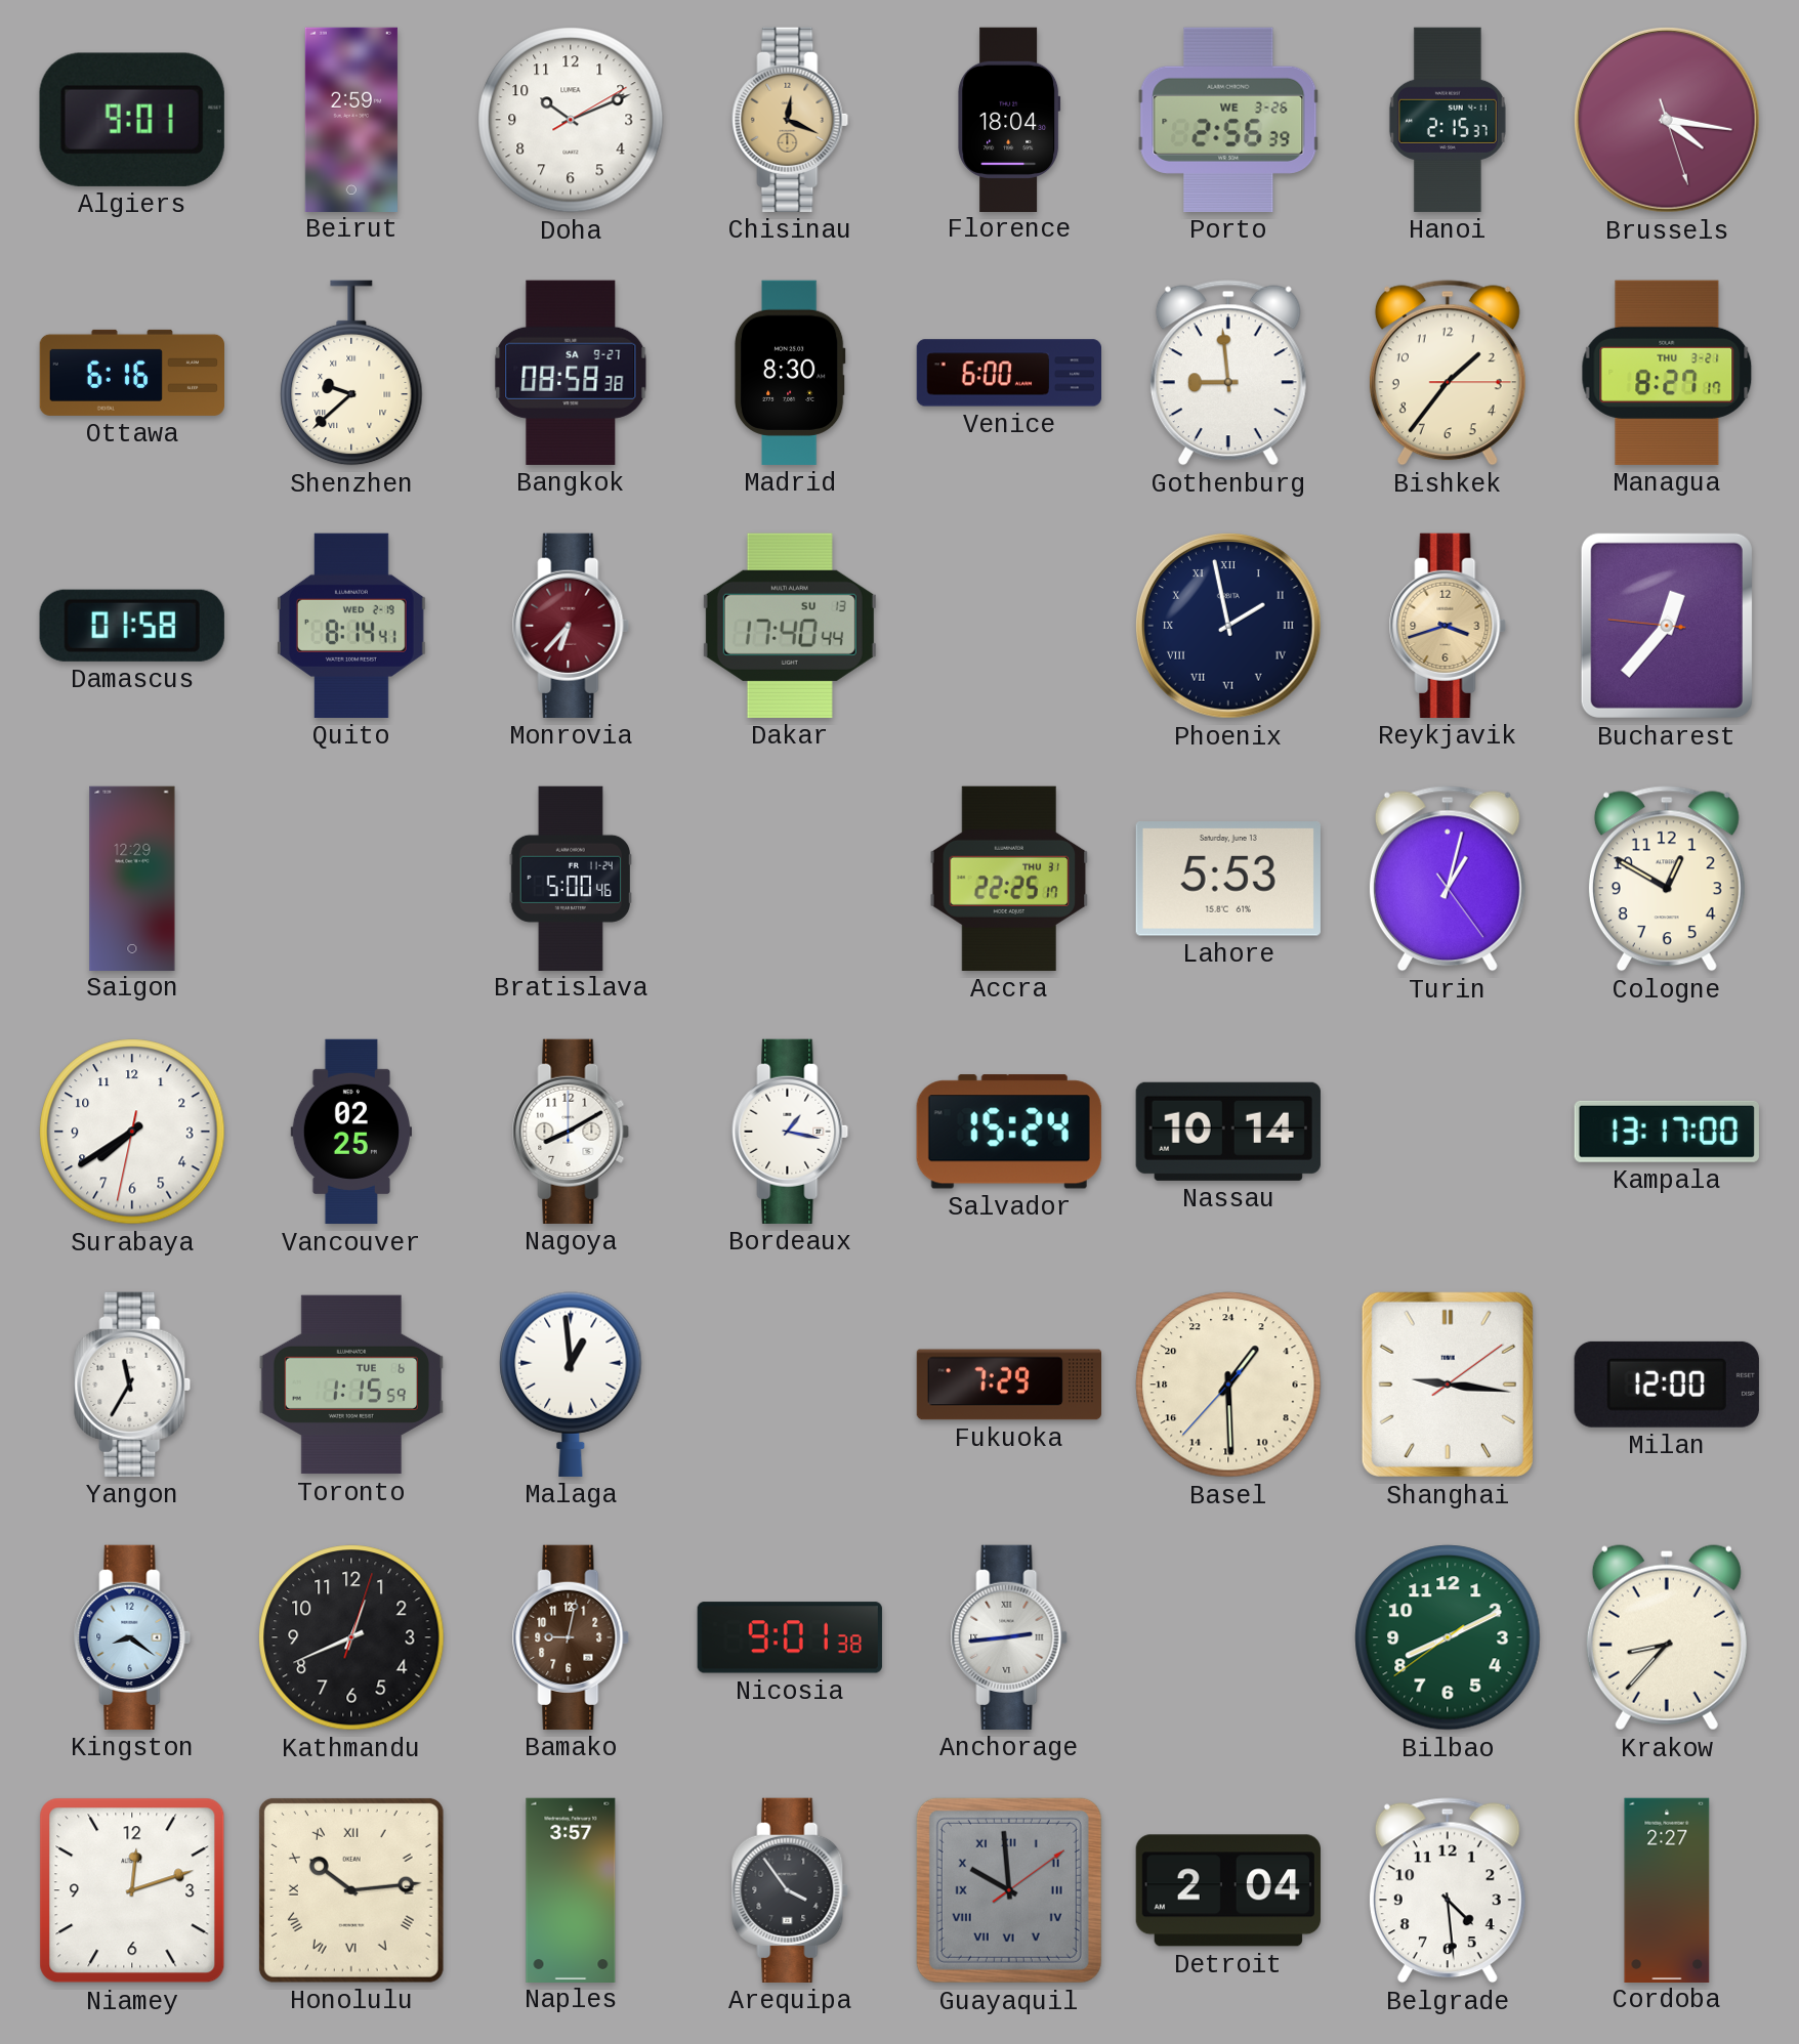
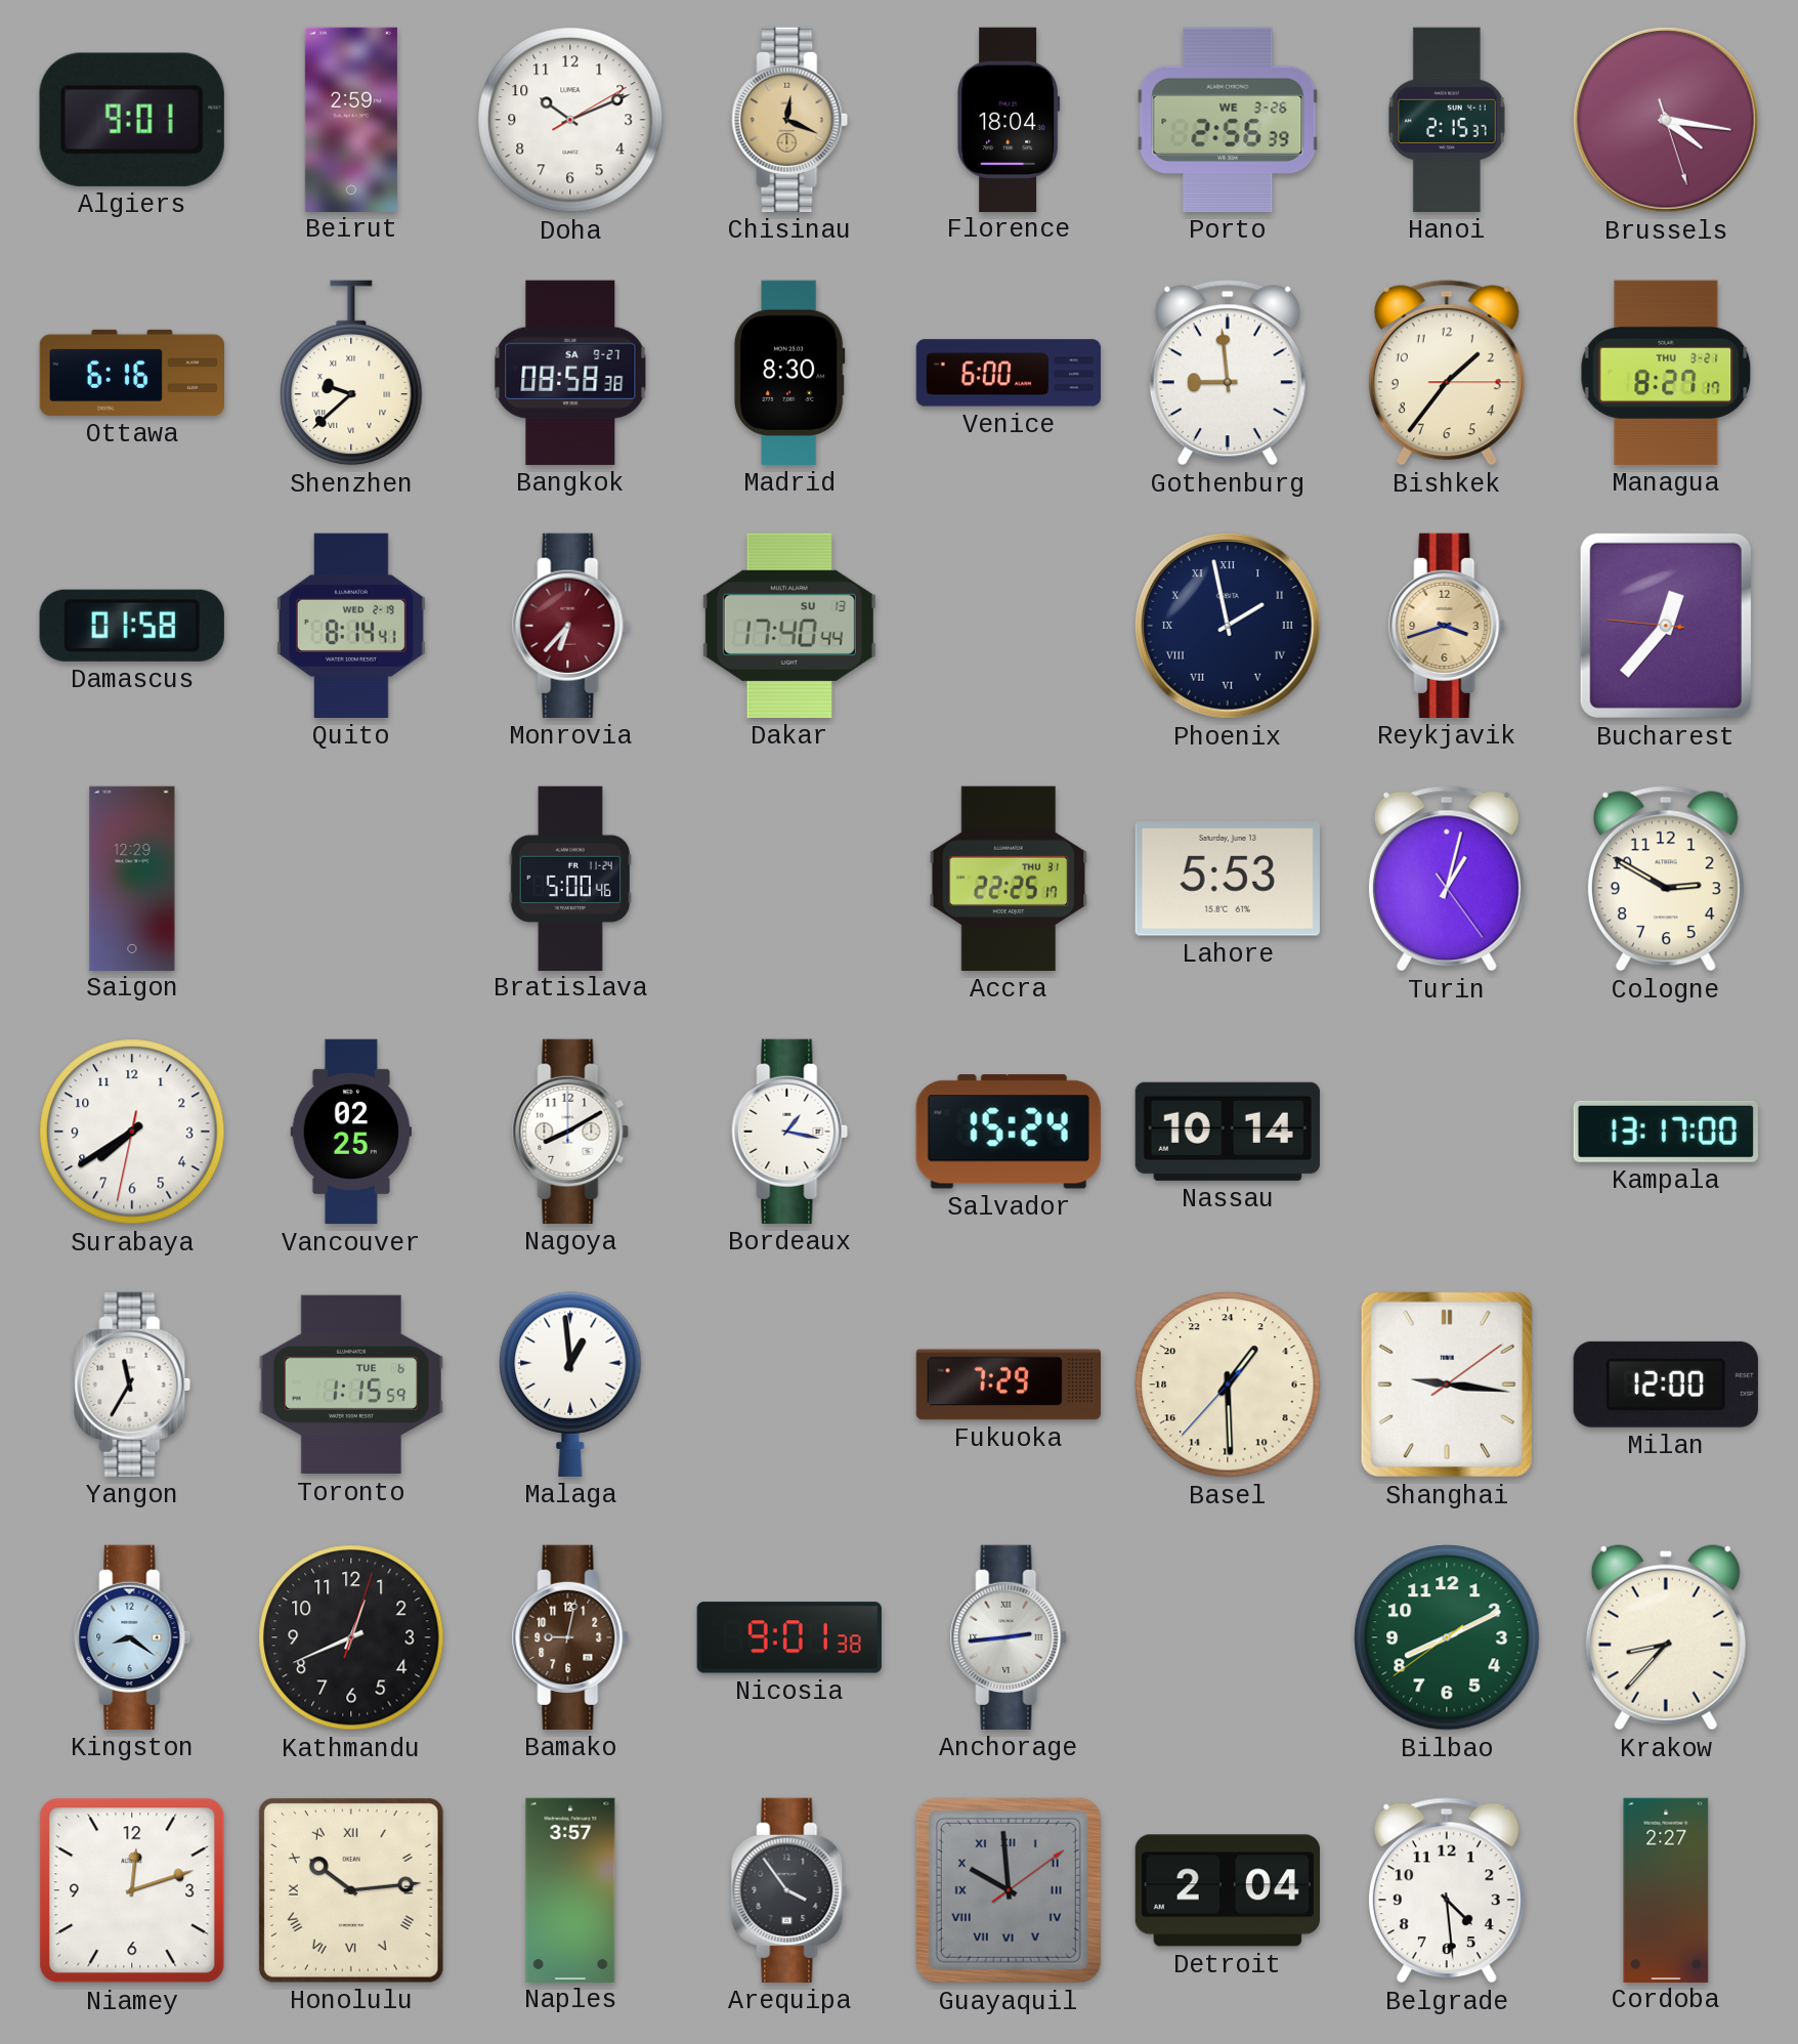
Cologne: 12:50 -> 2:50
